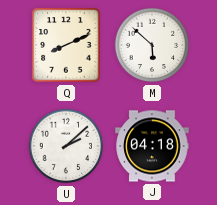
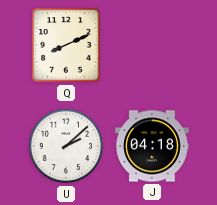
M: 5:52 -> none
